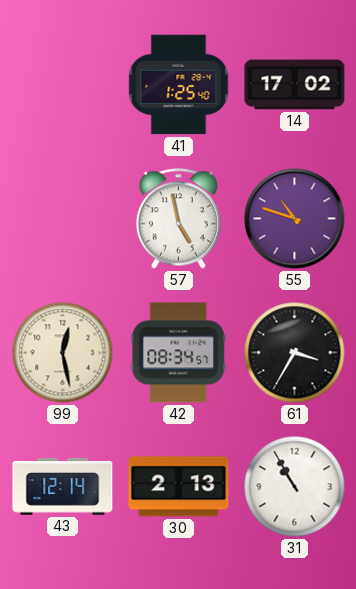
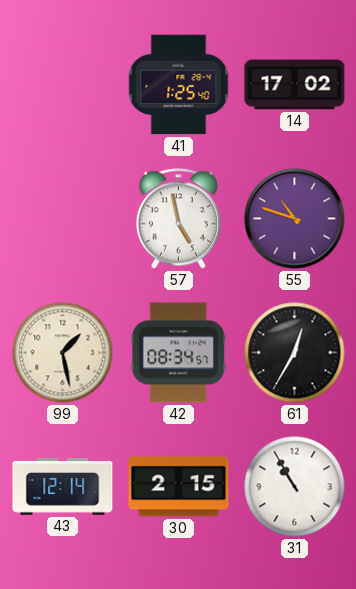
99: 12:28 -> 1:28
61: 3:35 -> 12:35
30: 2:13 -> 2:15
